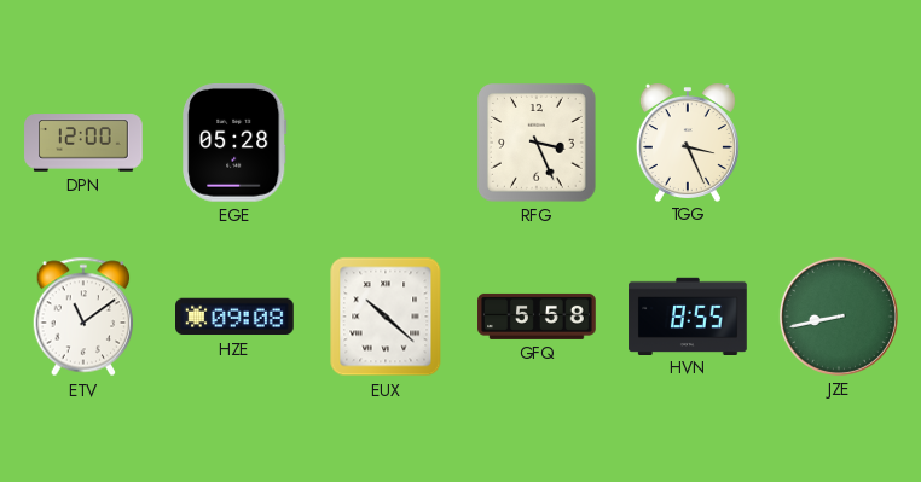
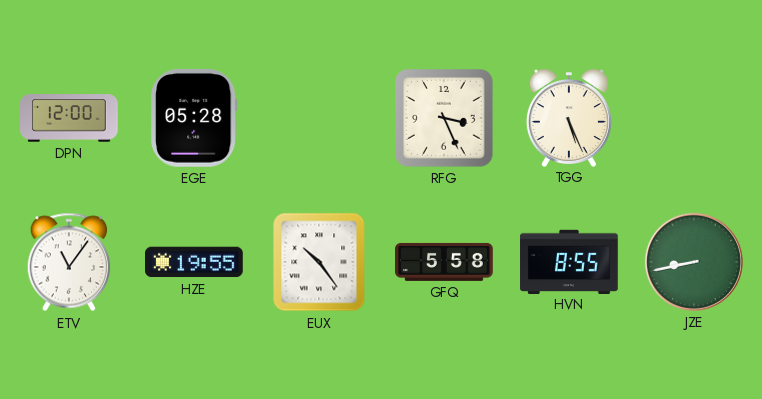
TGG: 3:26 -> 5:26
ETV: 11:09 -> 11:06
HZE: 09:08 -> 19:55
EUX: 10:22 -> 10:24
